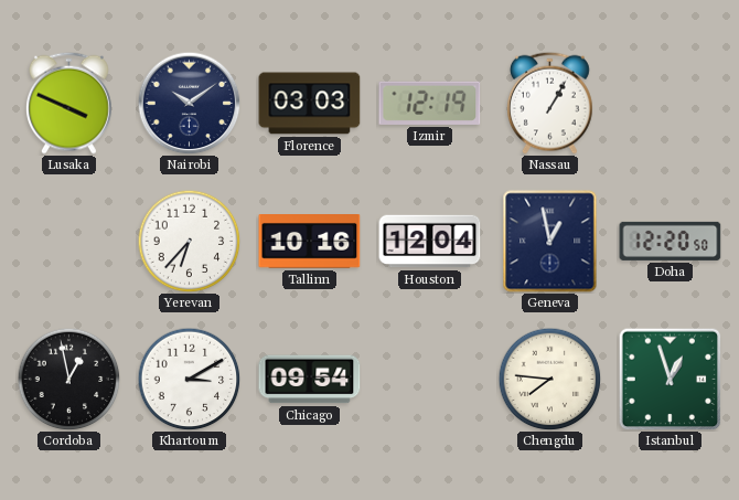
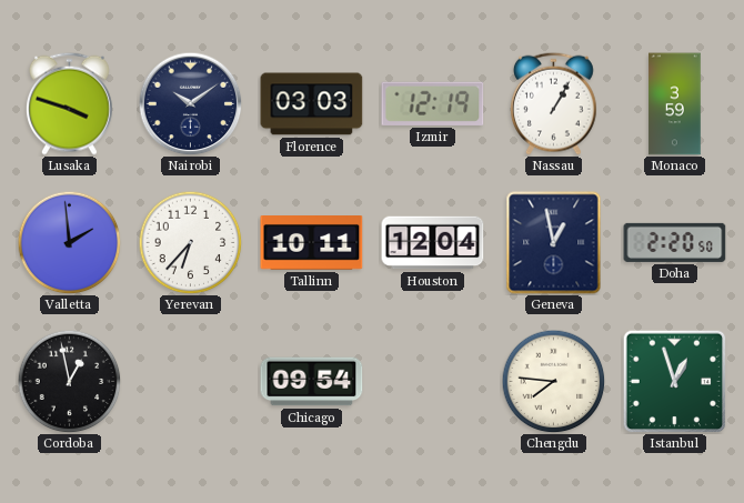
Lusaka: 3:49 -> 3:48
Monaco: none -> 3:59
Valletta: none -> 1:59
Tallinn: 10:16 -> 10:11
Doha: 12:20 -> 2:20
Khartoum: 3:10 -> none
